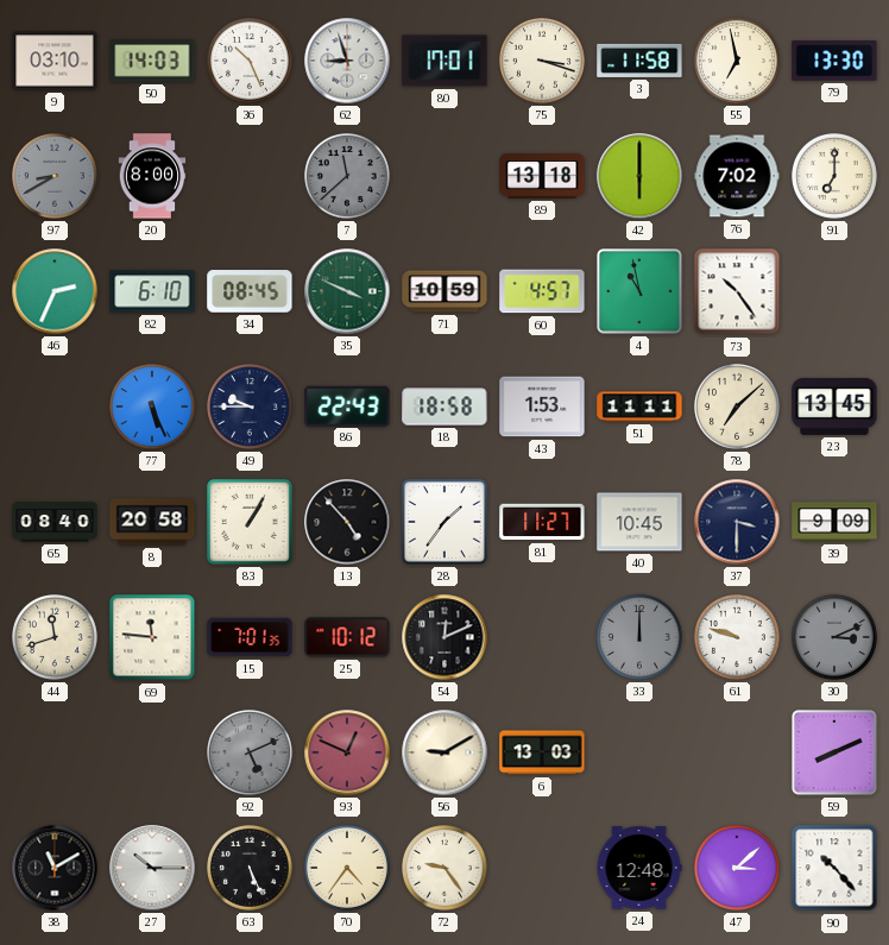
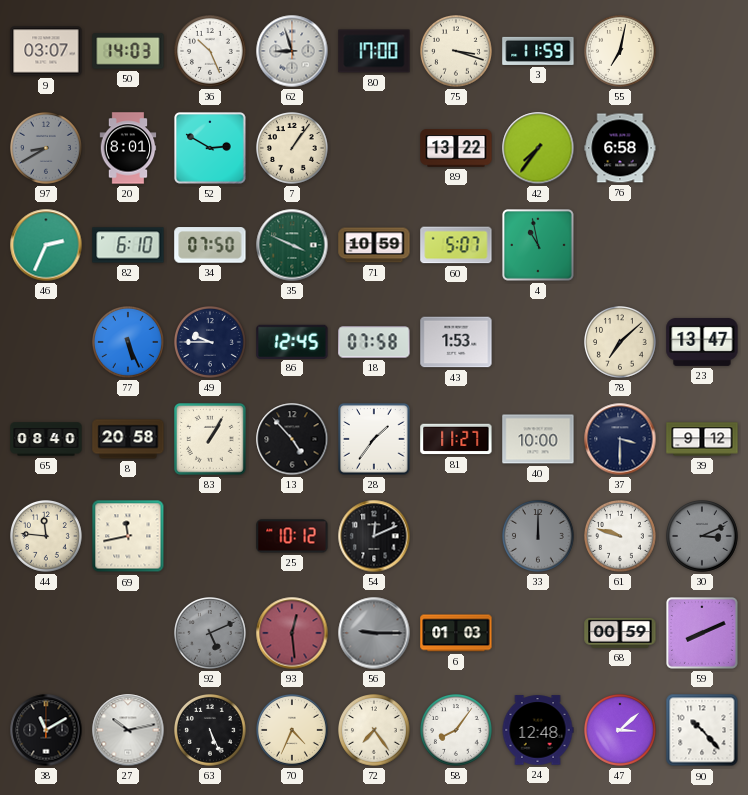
9: 03:10 -> 03:07
80: 17:01 -> 17:00
3: 11:58 -> 11:59
55: 6:58 -> 7:02
79: 13:30 -> none
20: 8:00 -> 8:01
52: none -> 2:50
7: 11:38 -> 1:06
7 dial: grey -> cream
89: 13:18 -> 13:22
42: 6:00 -> 7:36
76: 7:02 -> 6:58
91: 7:00 -> none
34: 08:45 -> 07:50
60: 4:57 -> 5:07
73: 10:24 -> none
86: 22:43 -> 12:45
18: 18:58 -> 07:58
51: 11:11 -> none
23: 13:45 -> 13:47
40: 10:45 -> 10:00
39: 9:09 -> 9:12
44: 11:42 -> 11:46
69: 11:46 -> 11:43
15: 7:01 -> none
93: 12:49 -> 12:29
56: 9:10 -> 9:15
56 dial: cream -> grey
6: 13:03 -> 01:03
68: none -> 00:59
27: 10:15 -> 10:13
70: 4:36 -> 4:34
72: 9:24 -> 7:24
58: none -> 8:06
